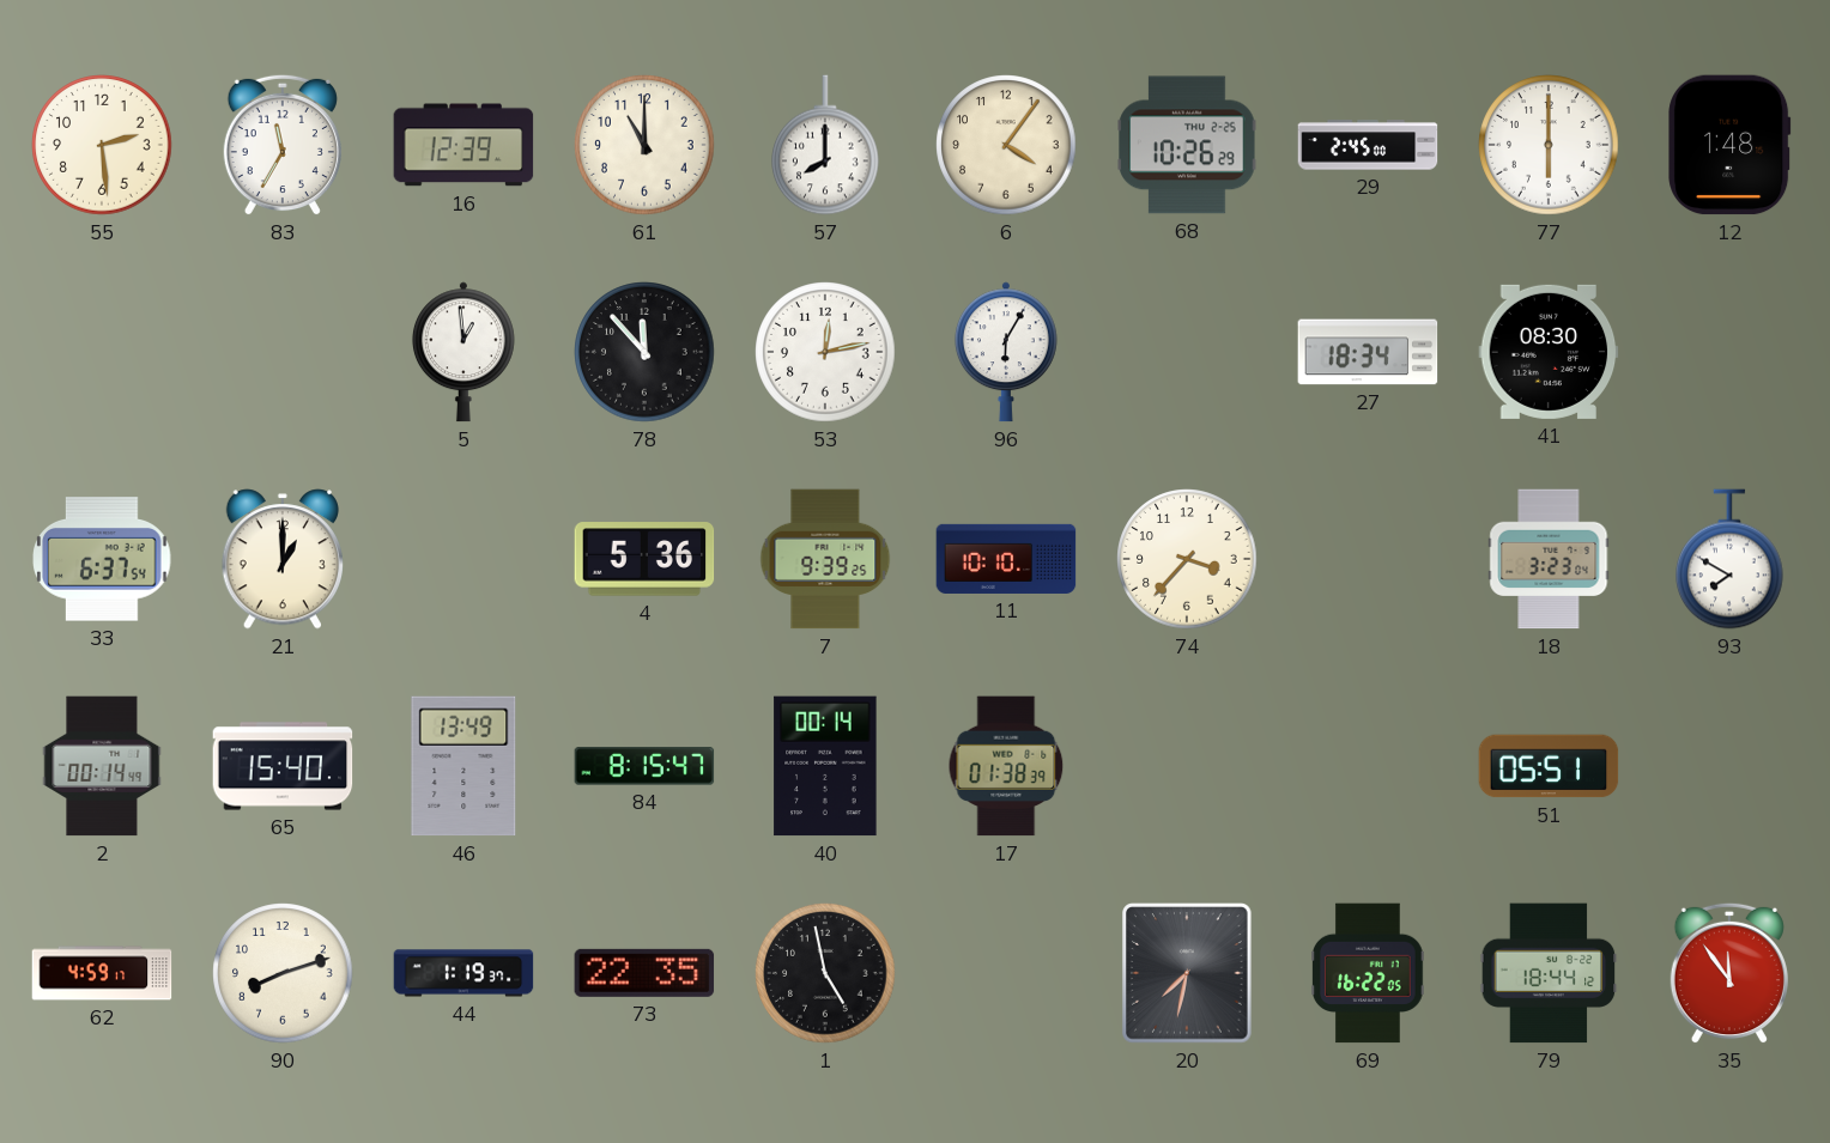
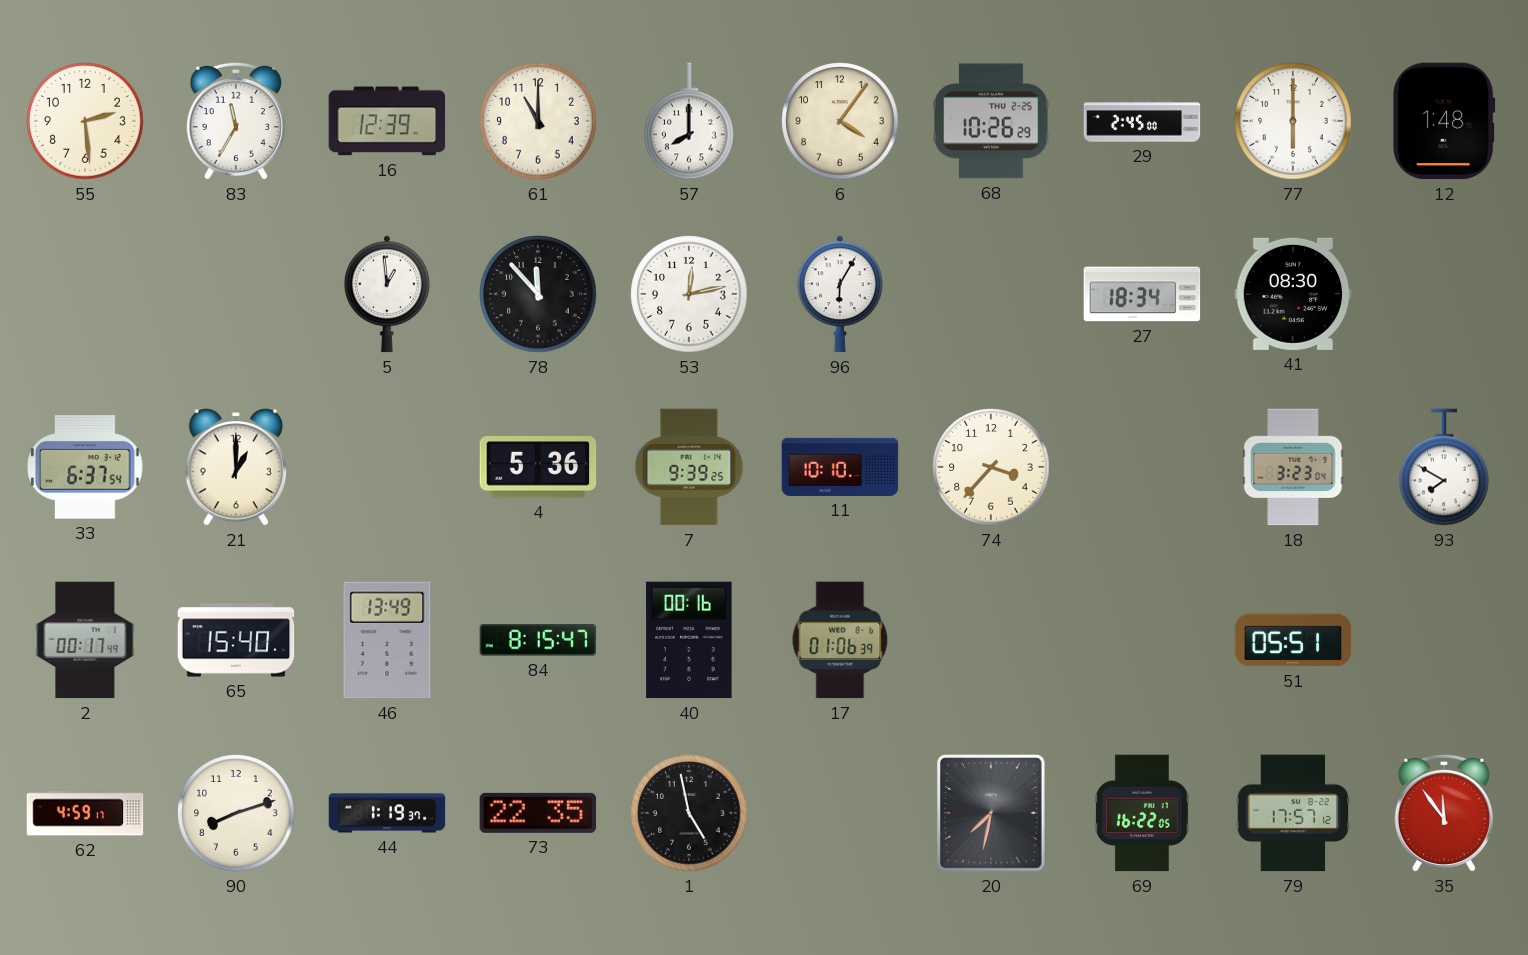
2: 00:14 -> 00:17
40: 00:14 -> 00:16
17: 01:38 -> 01:06
79: 18:44 -> 17:57
